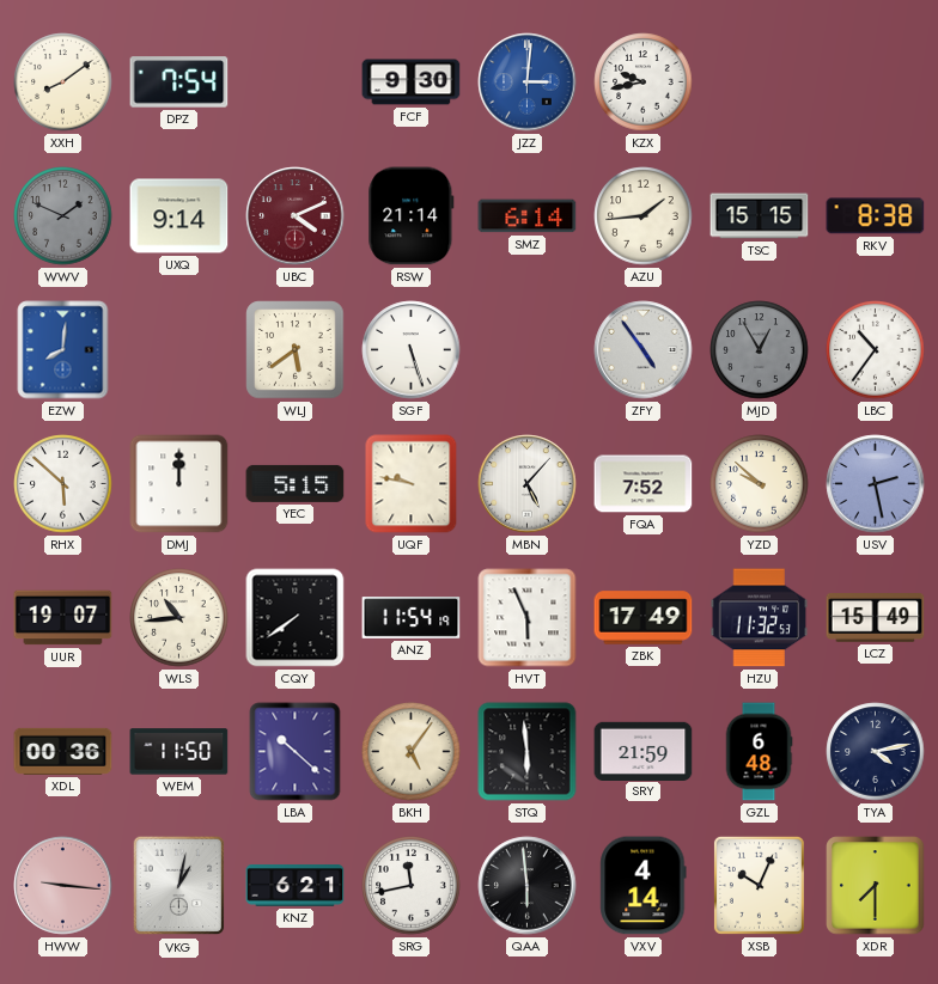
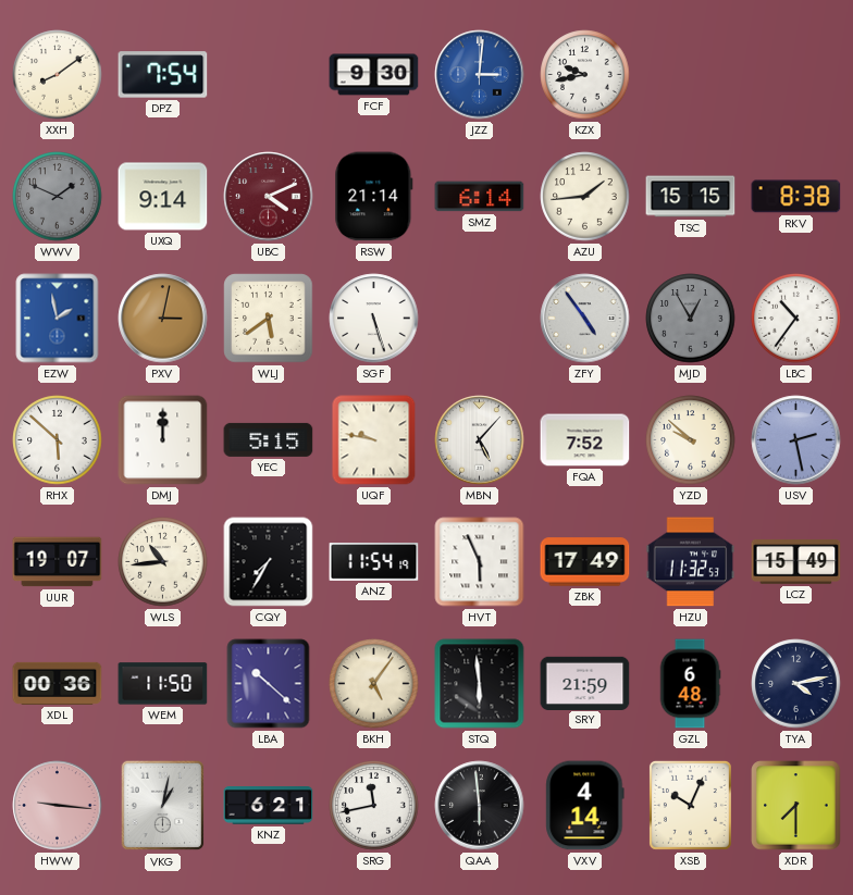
EZW: 8:01 -> 1:58
PXV: none -> 3:02
CQY: 7:39 -> 7:35
